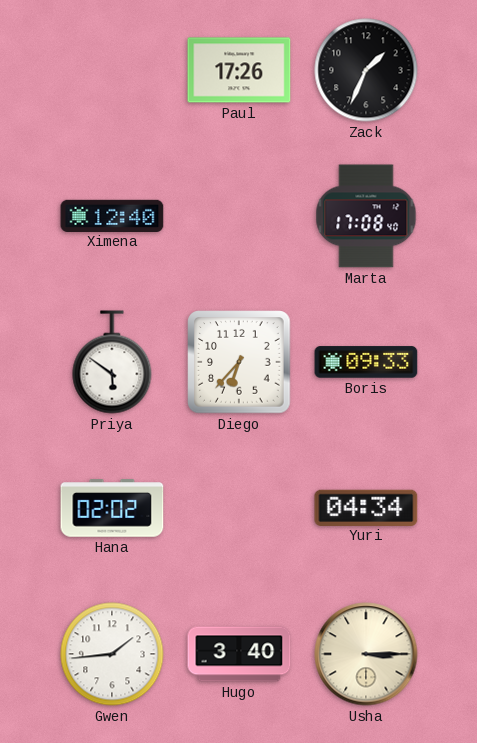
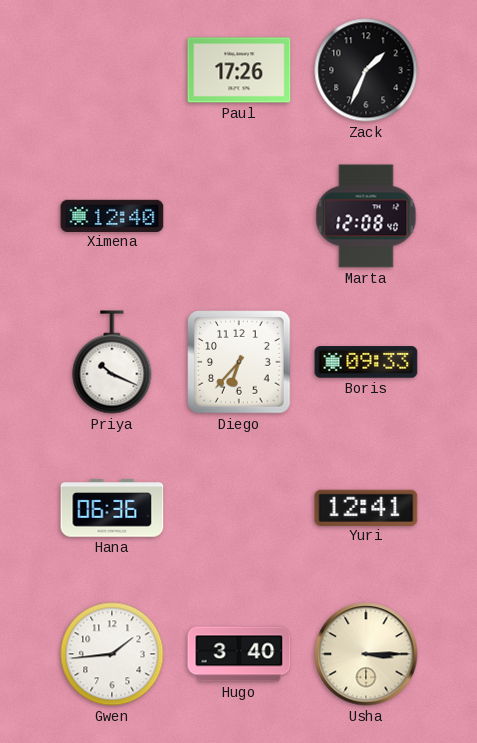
Marta: 17:08 -> 12:08
Priya: 5:51 -> 10:19
Hana: 02:02 -> 06:36
Yuri: 04:34 -> 12:41
